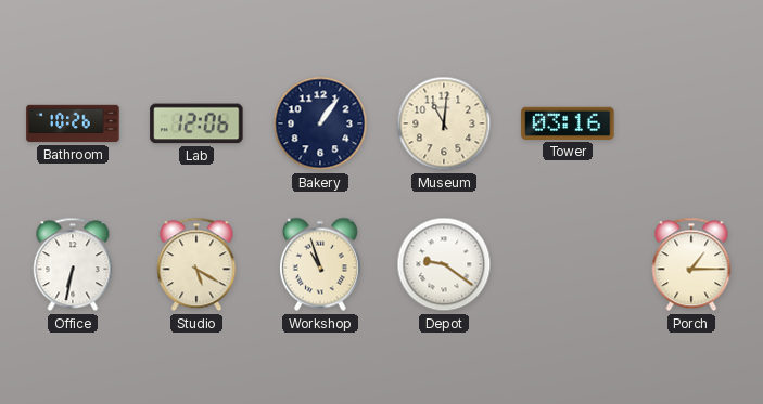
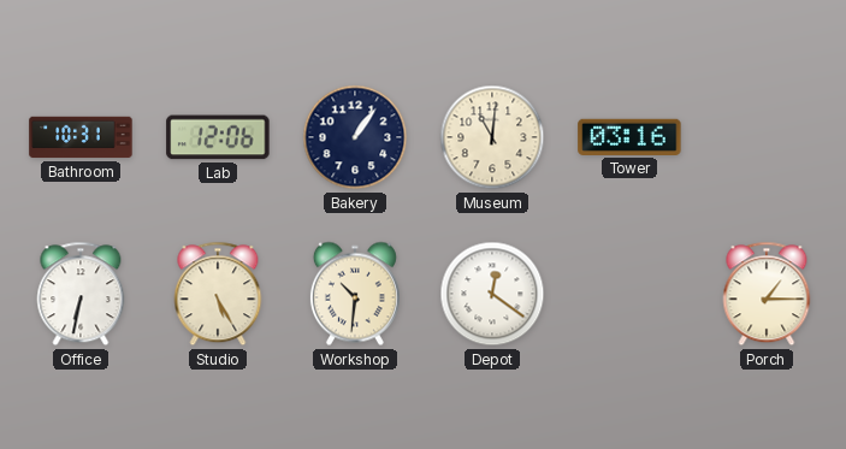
Bathroom: 10:26 -> 10:31
Studio: 5:20 -> 5:25
Workshop: 10:57 -> 10:31
Depot: 9:21 -> 12:21
